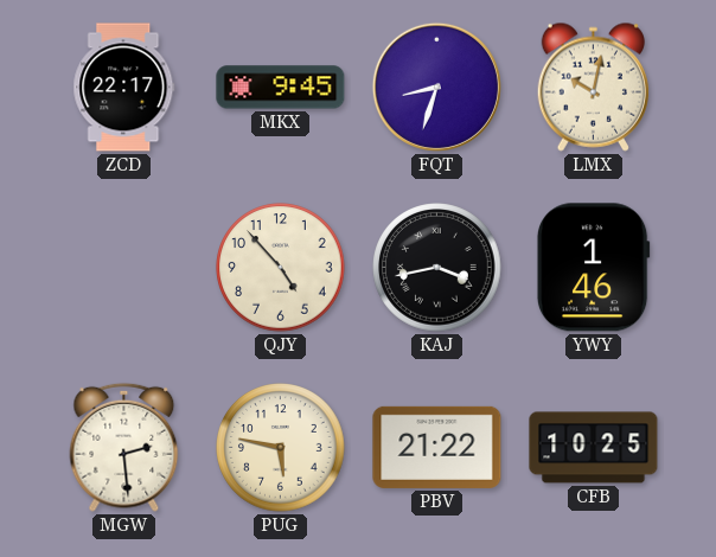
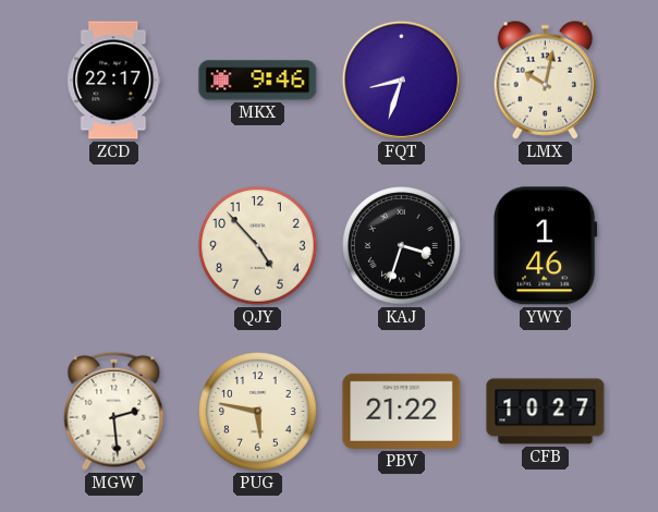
MKX: 9:45 -> 9:46
KAJ: 3:43 -> 3:33
CFB: 10:25 -> 10:27
